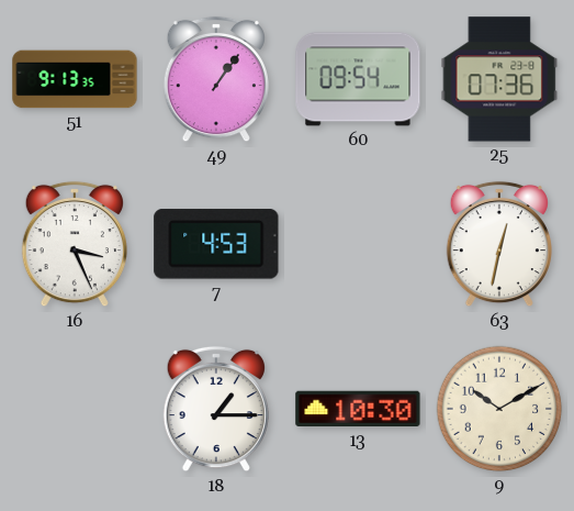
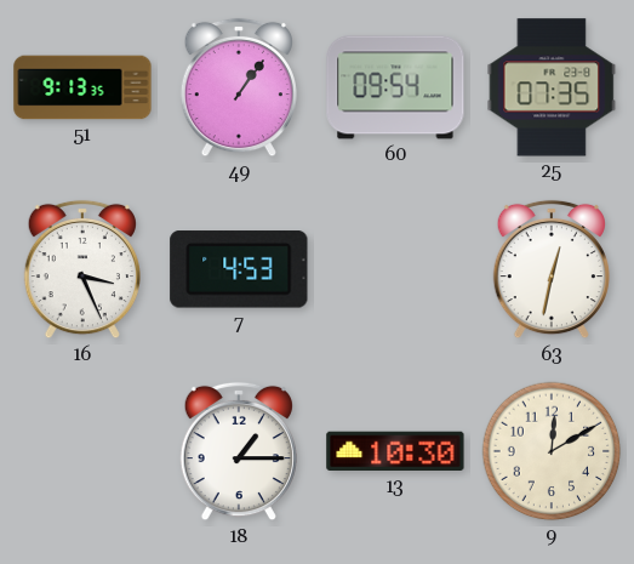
25: 07:36 -> 07:35
9: 10:10 -> 12:10
